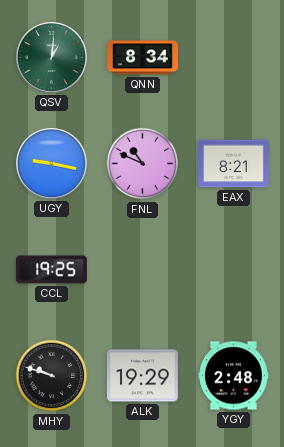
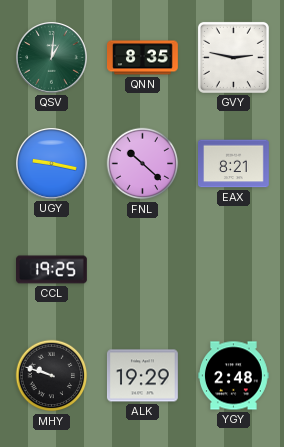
QNN: 8:34 -> 8:35
GVY: none -> 2:47
FNL: 10:49 -> 10:22
